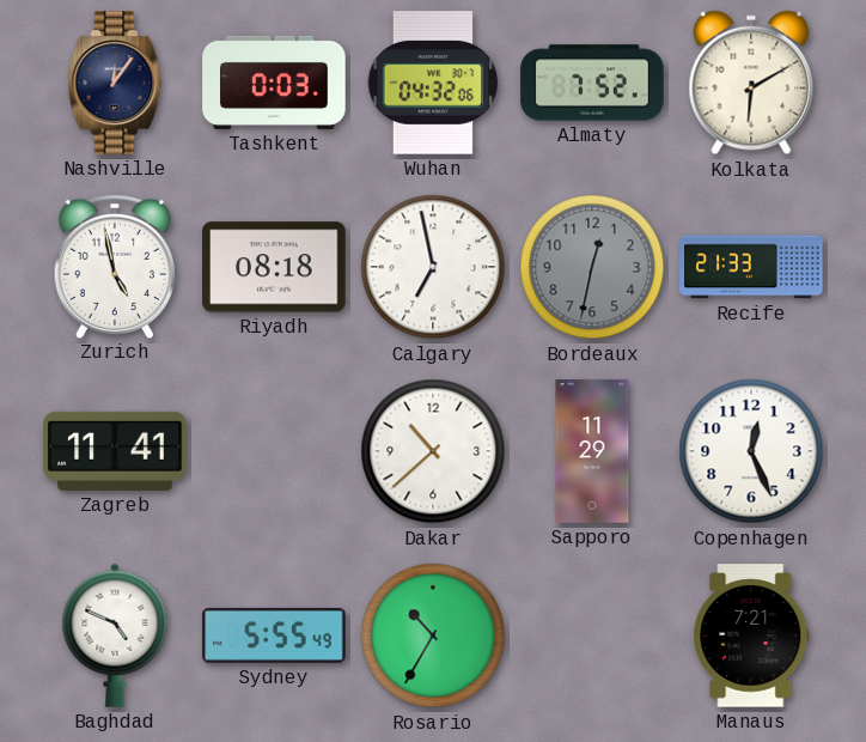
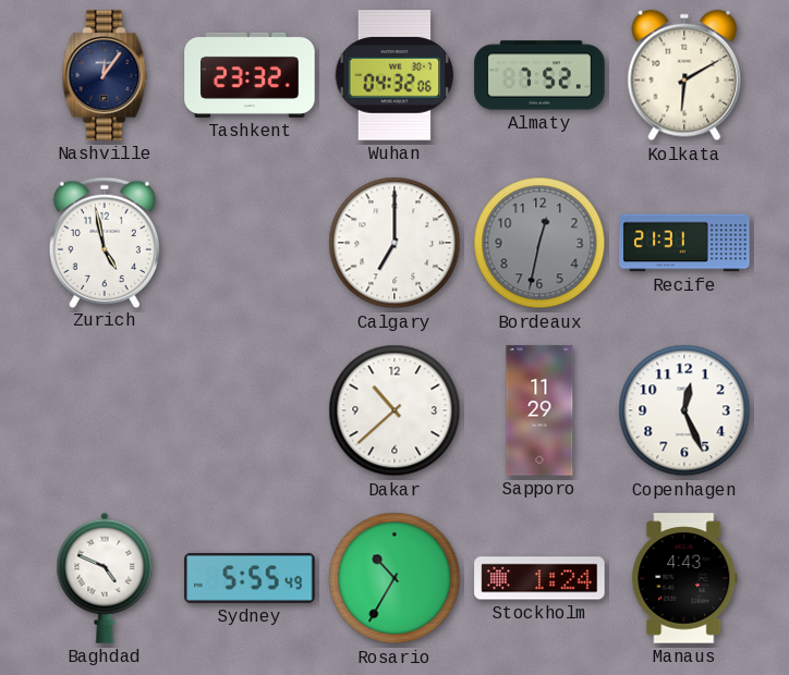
Tashkent: 0:03 -> 23:32
Riyadh: 08:18 -> none
Calgary: 6:58 -> 7:00
Recife: 21:33 -> 21:31
Zagreb: 11:41 -> none
Stockholm: none -> 1:24
Manaus: 7:21 -> 4:43
